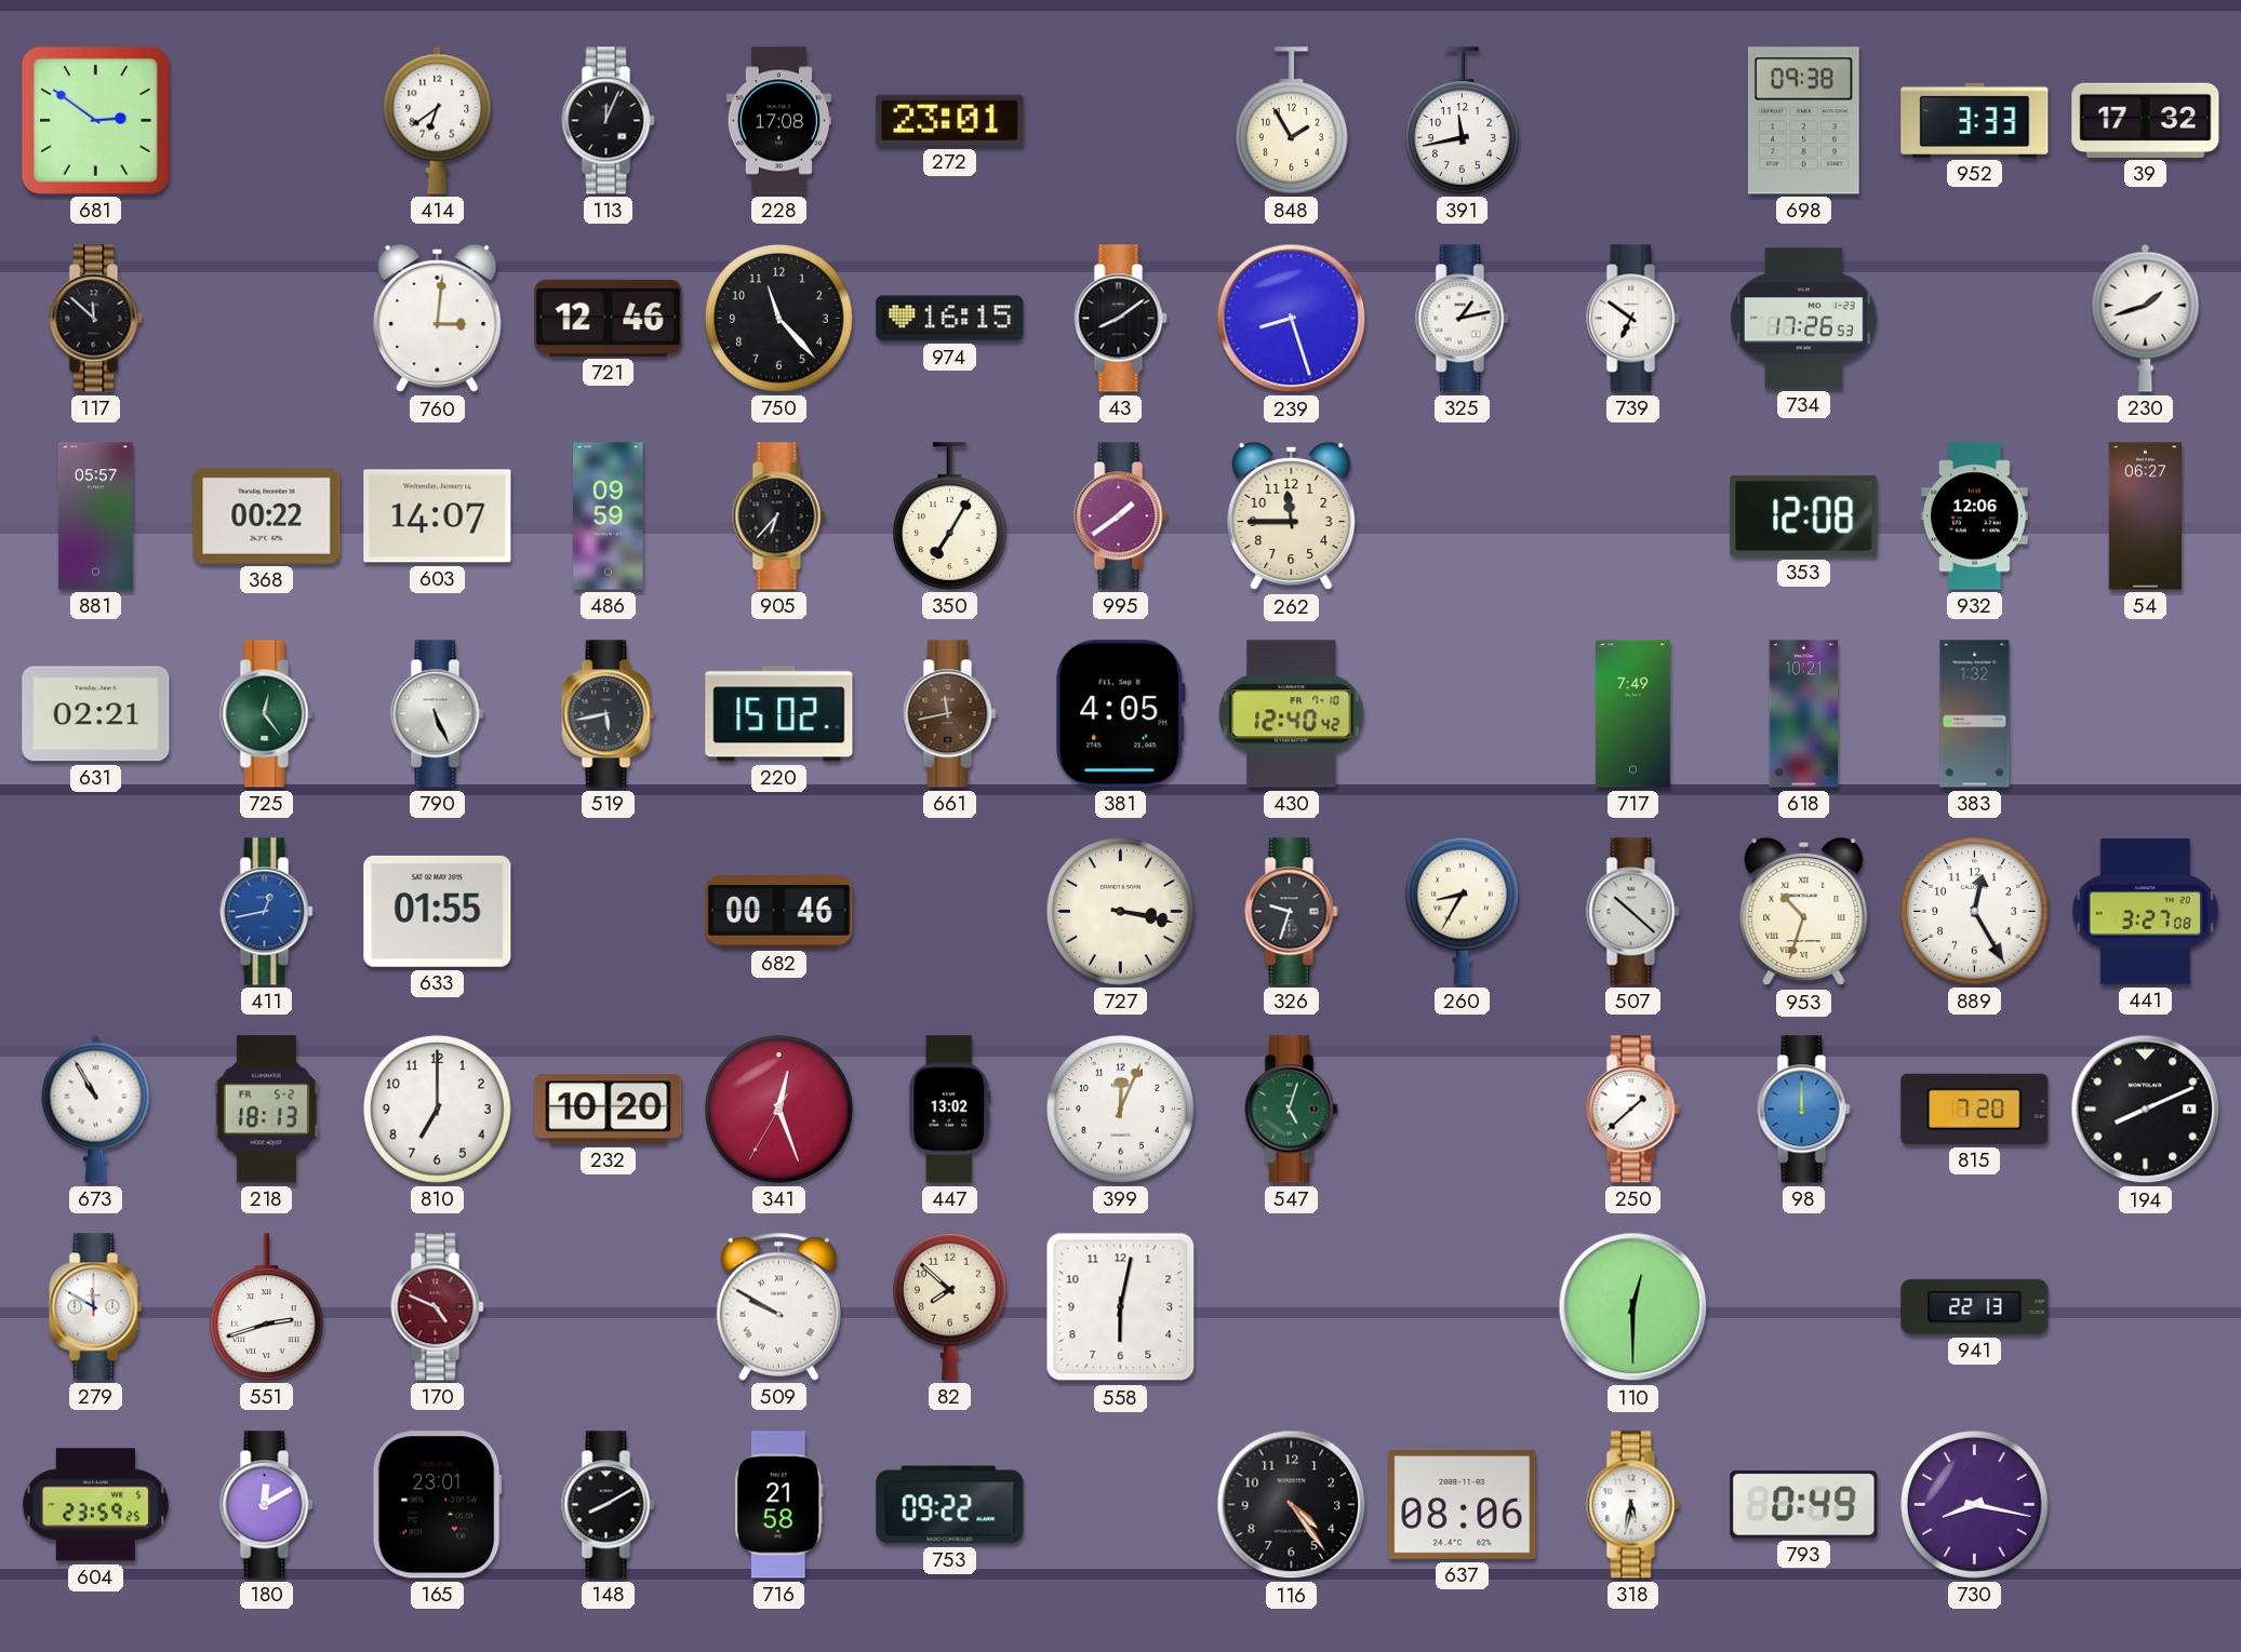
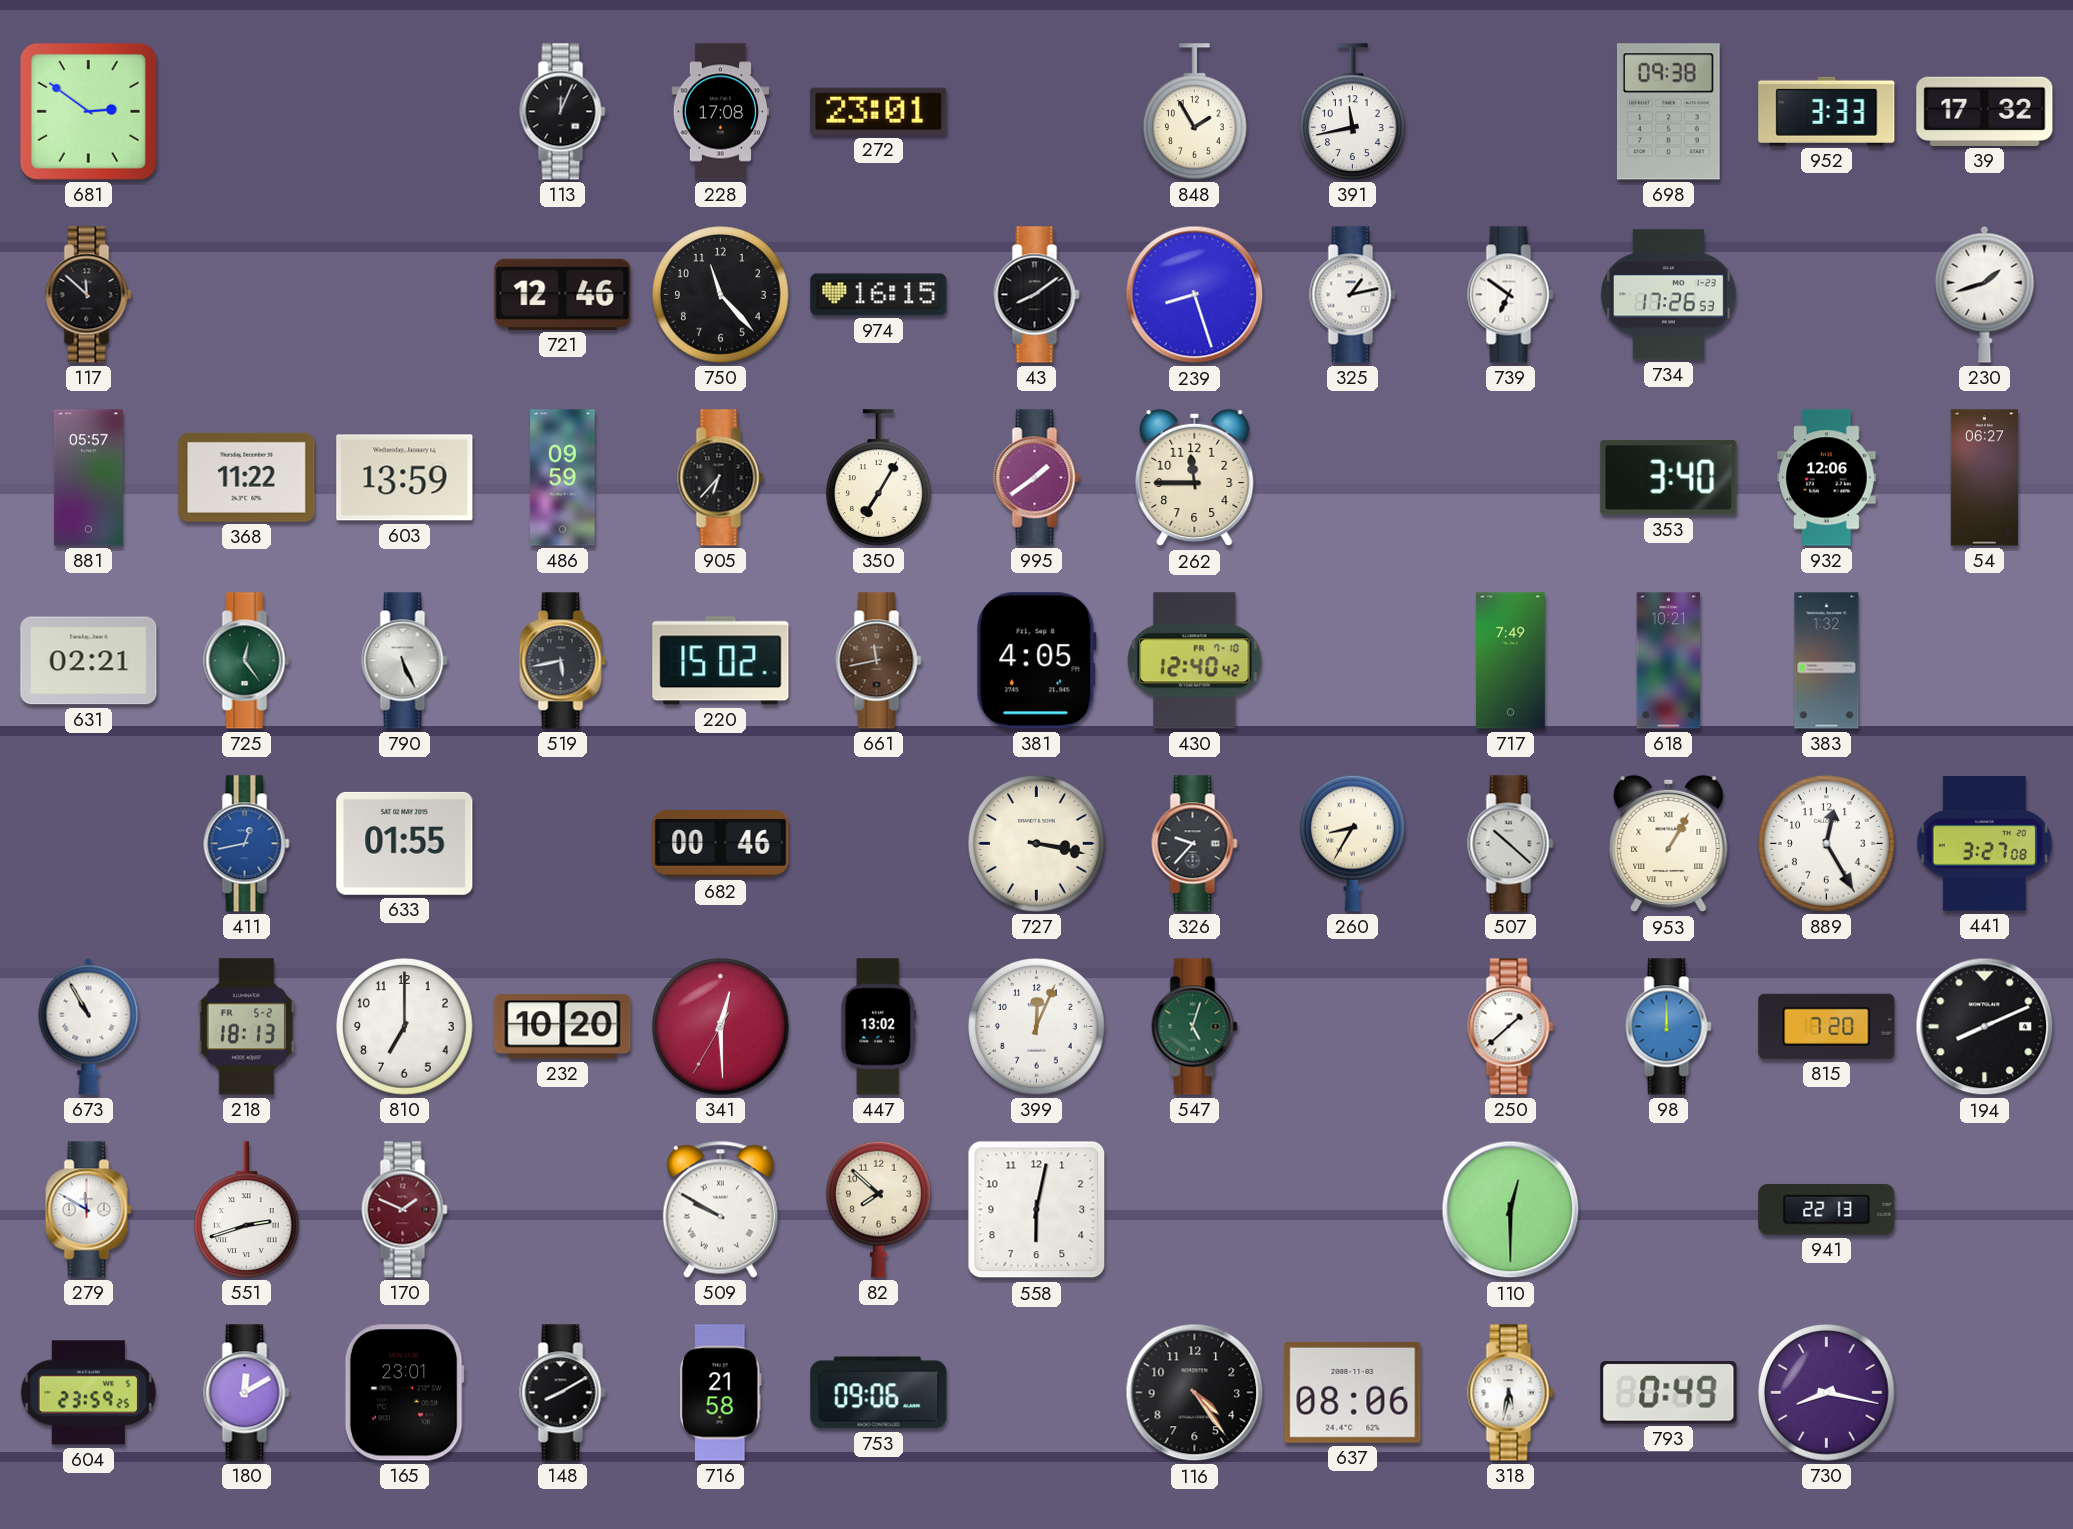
414: 6:39 -> none
760: 3:01 -> none
368: 00:22 -> 11:22
603: 14:07 -> 13:59
353: 12:08 -> 3:40
326: 9:33 -> 9:37
953: 10:33 -> 1:05
341: 12:26 -> 12:29
170: 4:49 -> 1:49
753: 09:22 -> 09:06
